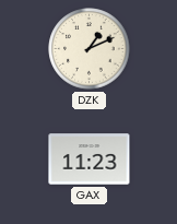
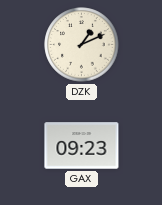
GAX: 11:23 -> 09:23
